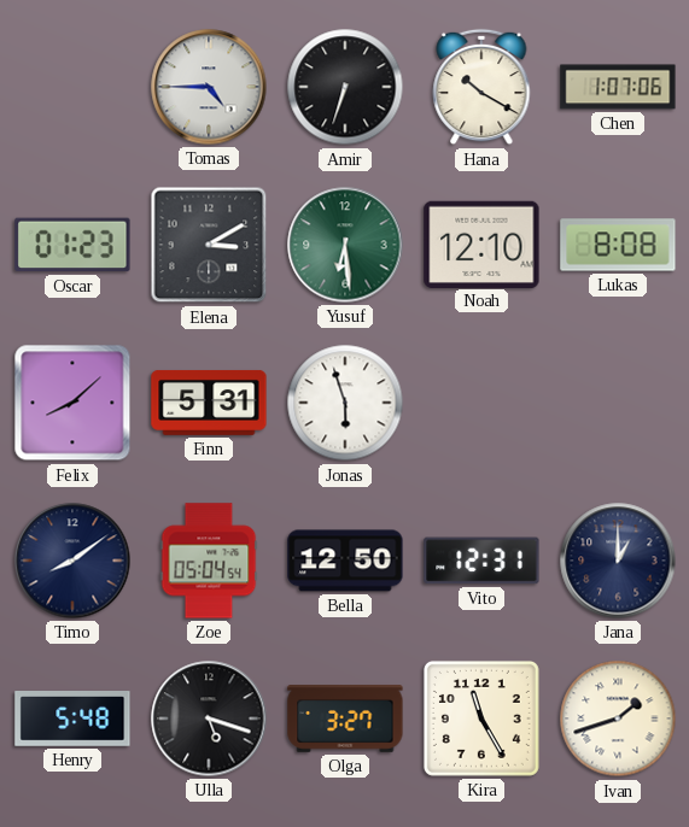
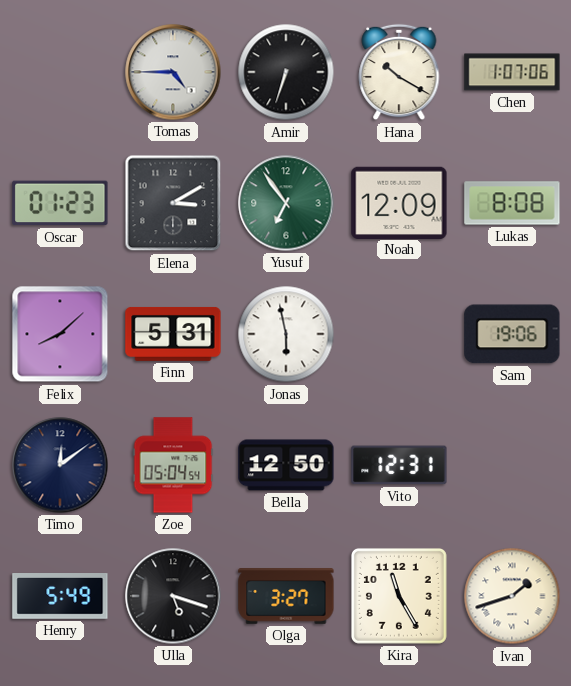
Yusuf: 6:29 -> 6:54
Noah: 12:10 -> 12:09
Jonas: 5:57 -> 5:58
Sam: none -> 19:06
Timo: 8:09 -> 12:09
Jana: 1:00 -> none
Henry: 5:48 -> 5:49
